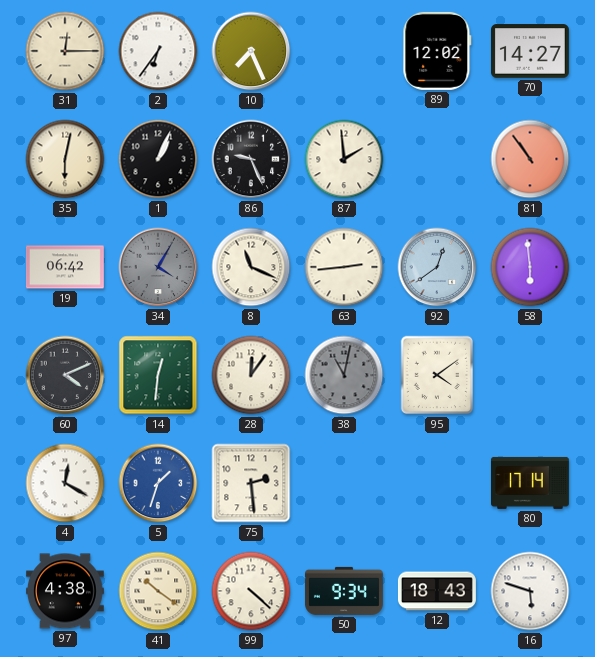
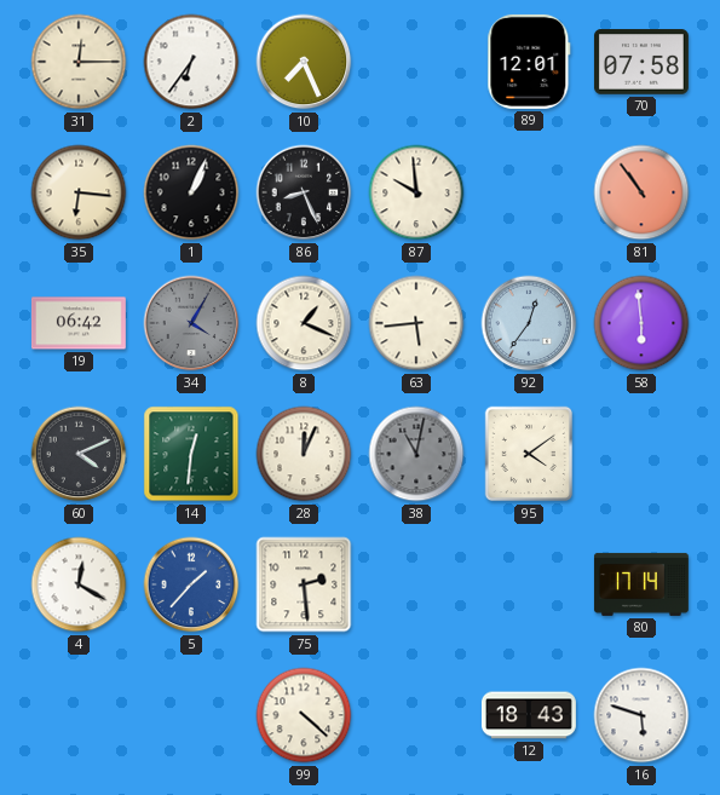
89: 12:02 -> 12:01
70: 14:27 -> 07:58
35: 6:02 -> 6:16
86: 9:26 -> 8:26
87: 1:59 -> 9:59
8: 11:19 -> 1:19
63: 2:44 -> 5:44
92: 12:39 -> 12:36
28: 12:06 -> 12:04
5: 1:33 -> 1:37
97: 4:38 -> none
41: 10:21 -> none
50: 9:34 -> none
